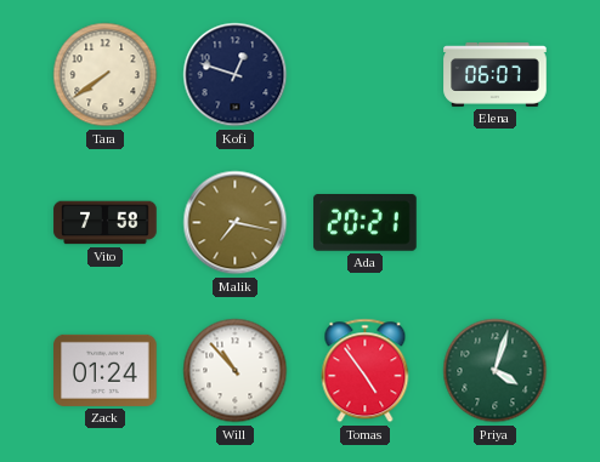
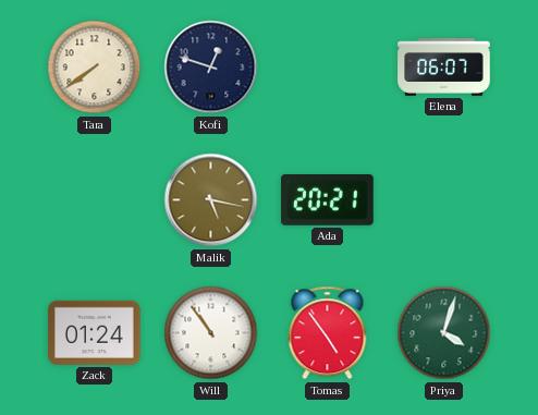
Vito: 7:58 -> none
Malik: 7:17 -> 5:17
Will: 10:53 -> 10:54
